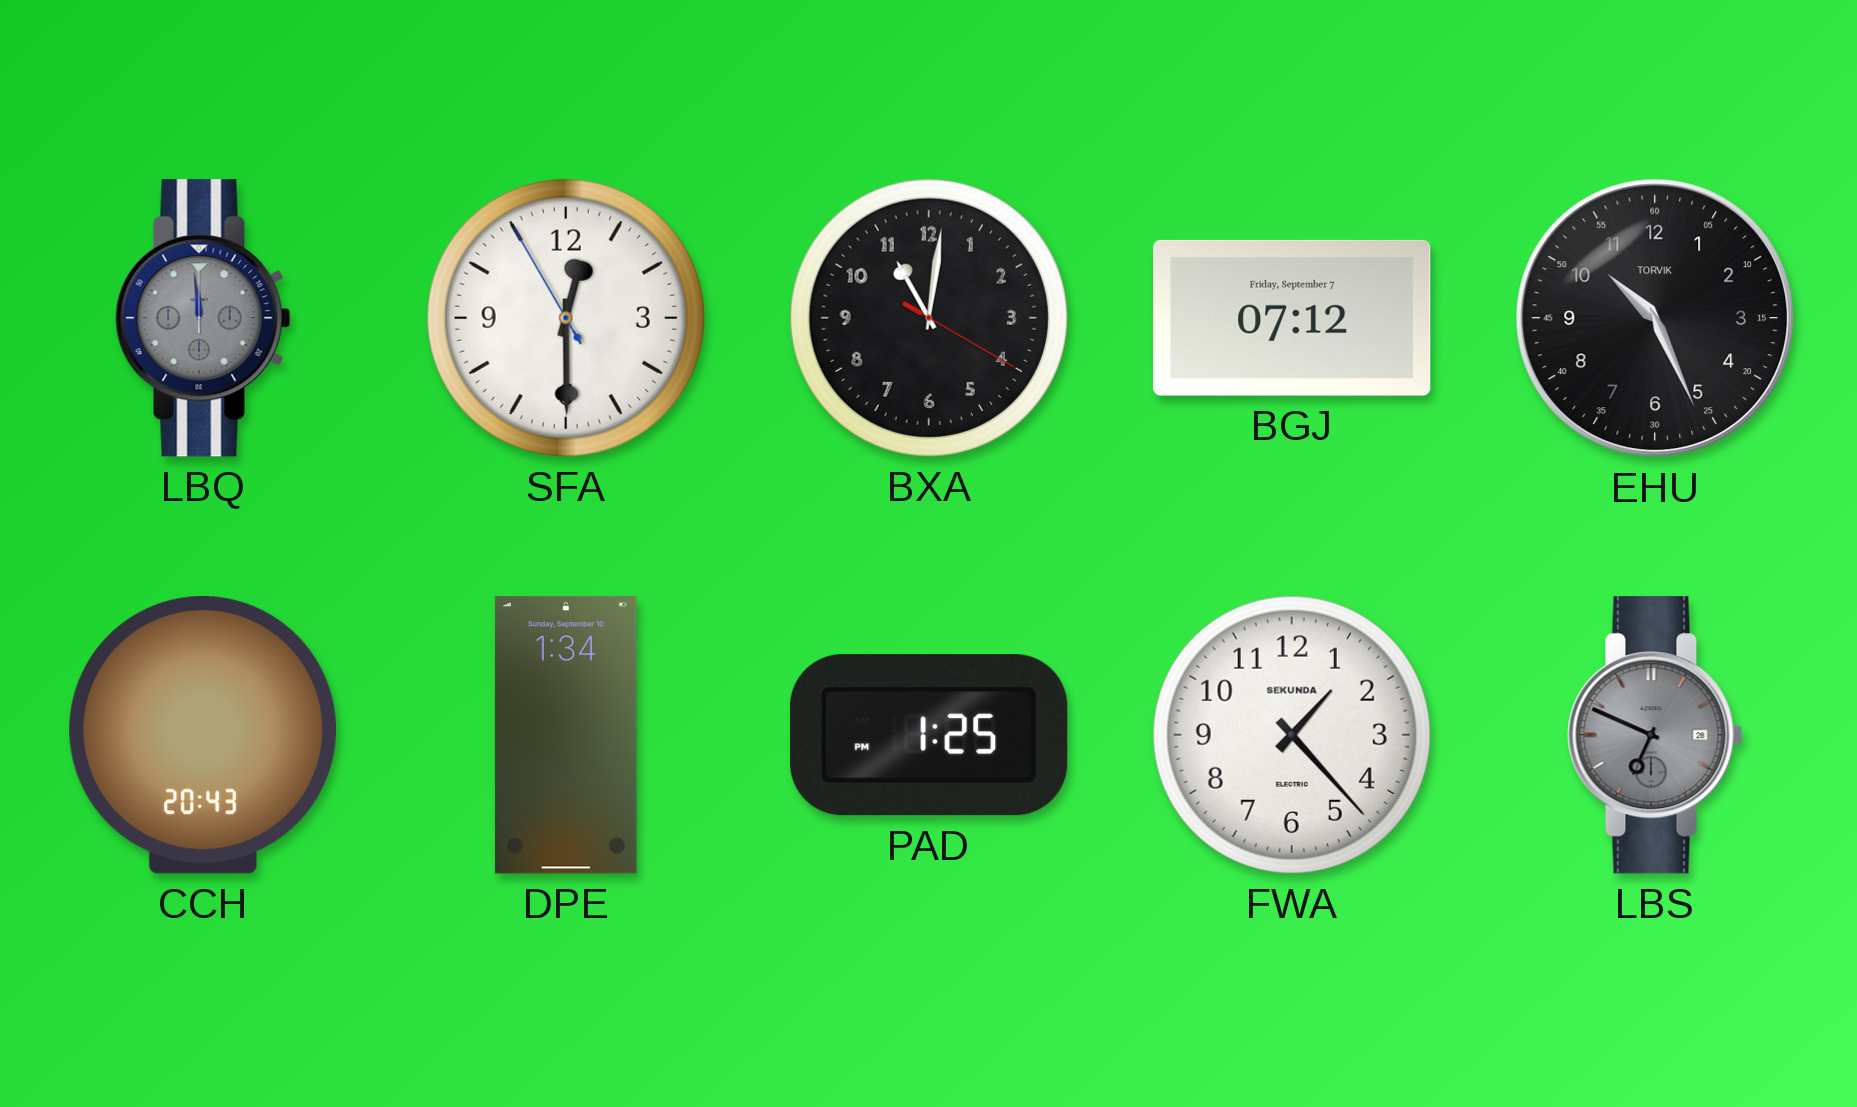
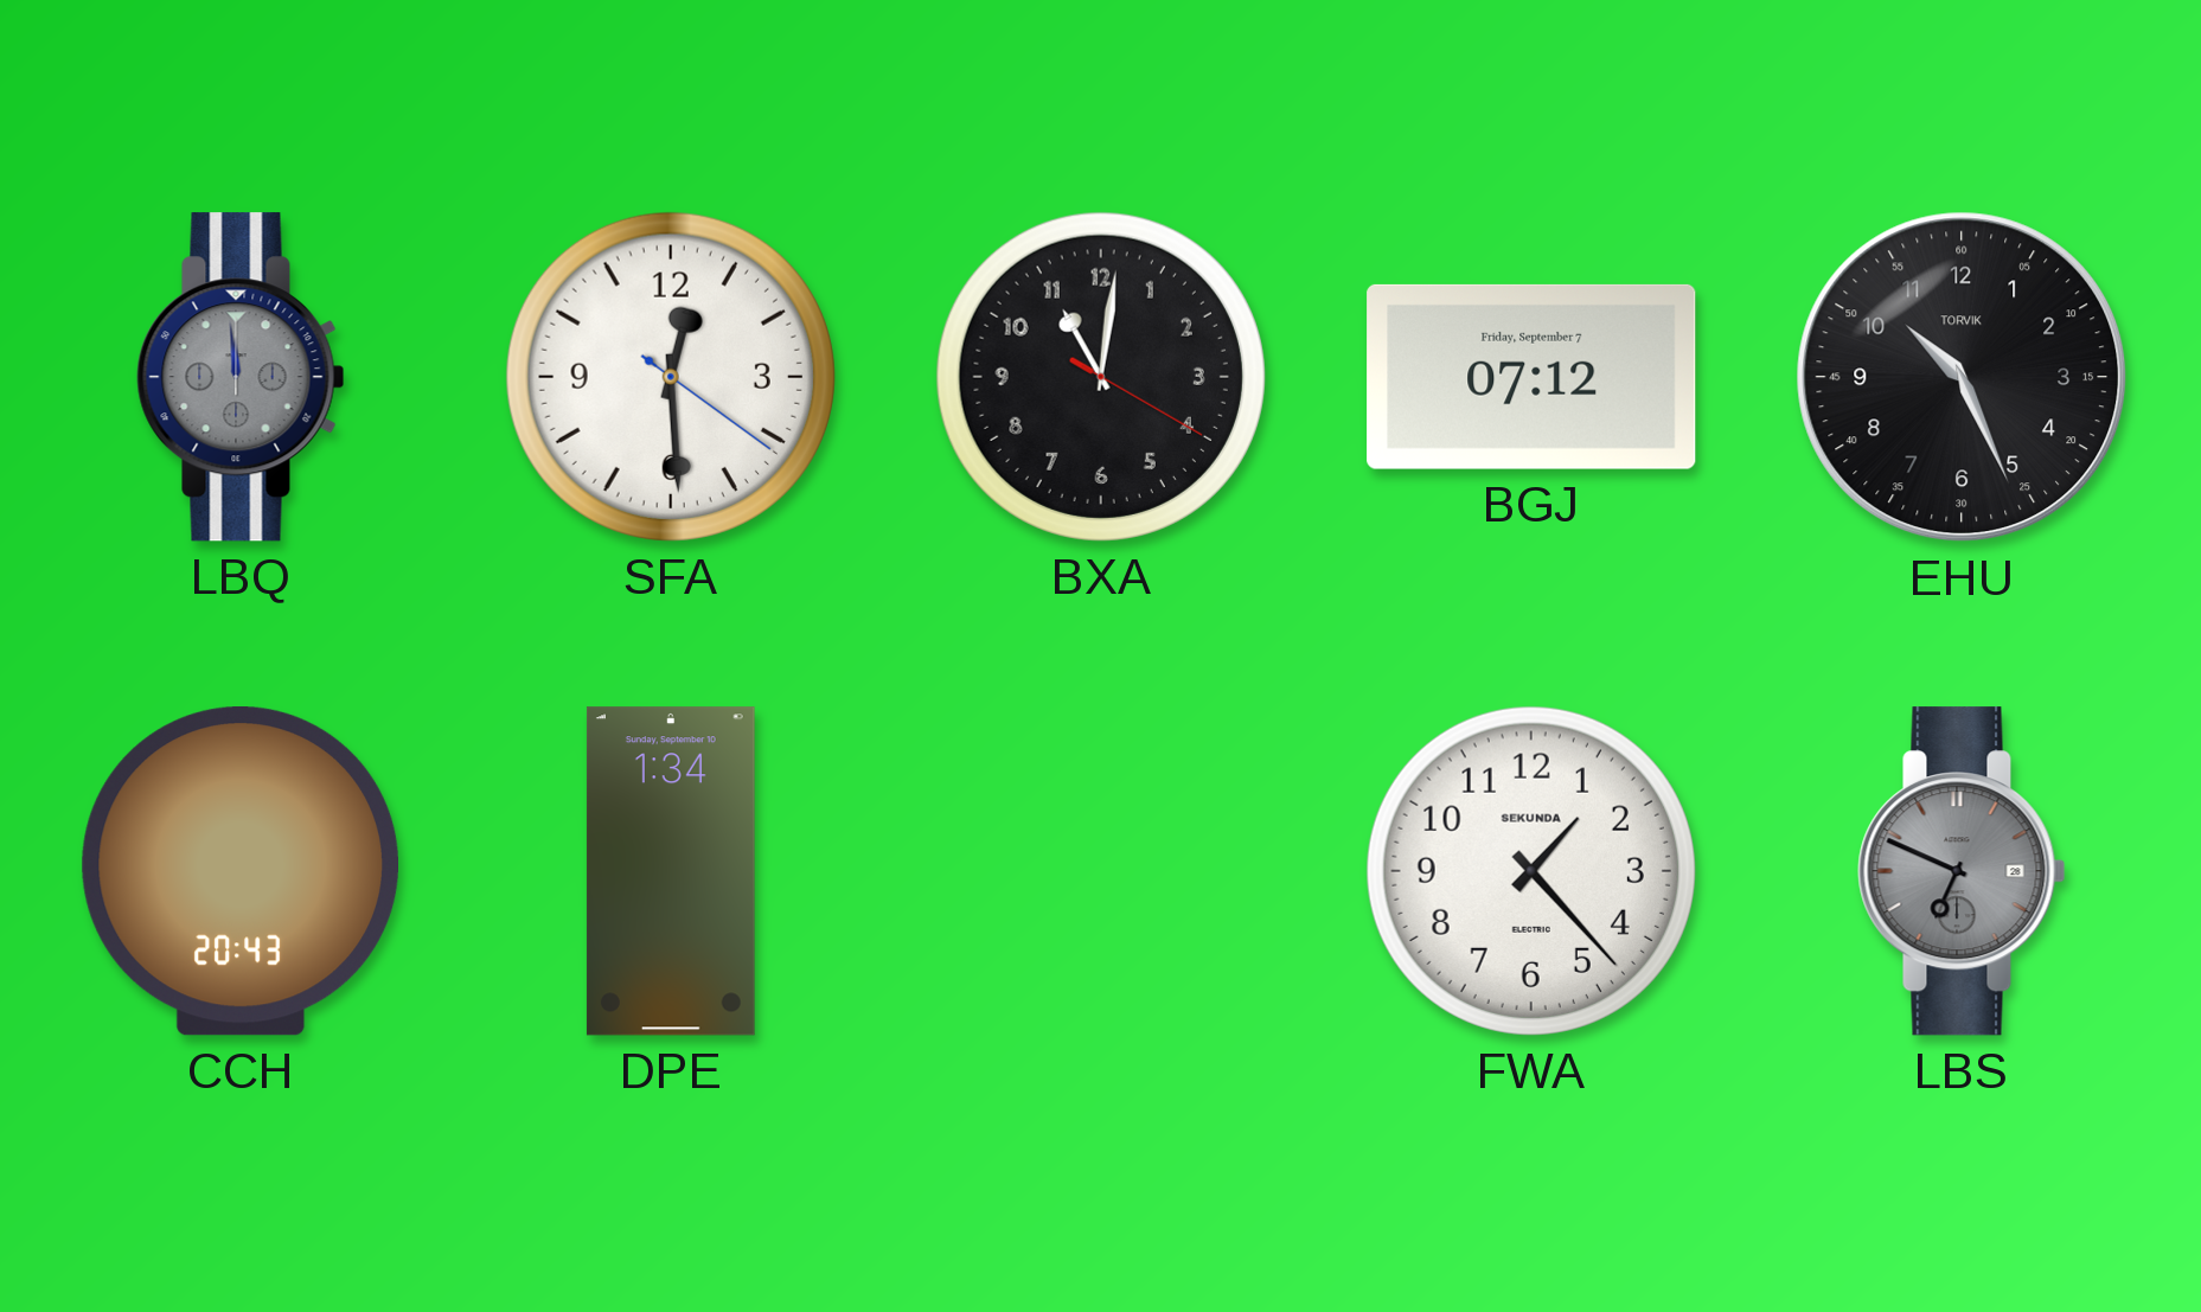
SFA: 12:29:55 -> 12:29:21
PAD: 1:25 -> none
